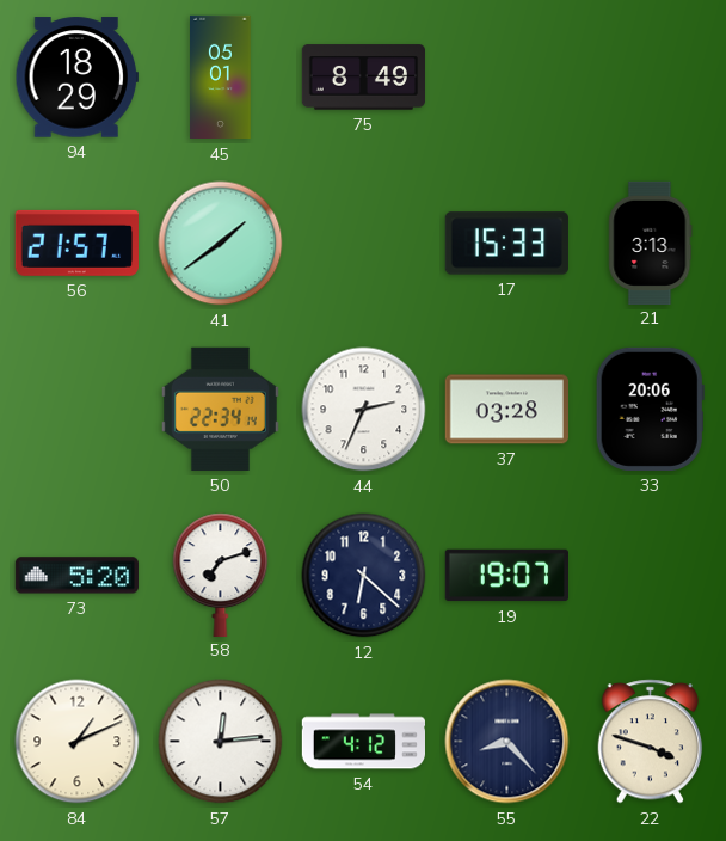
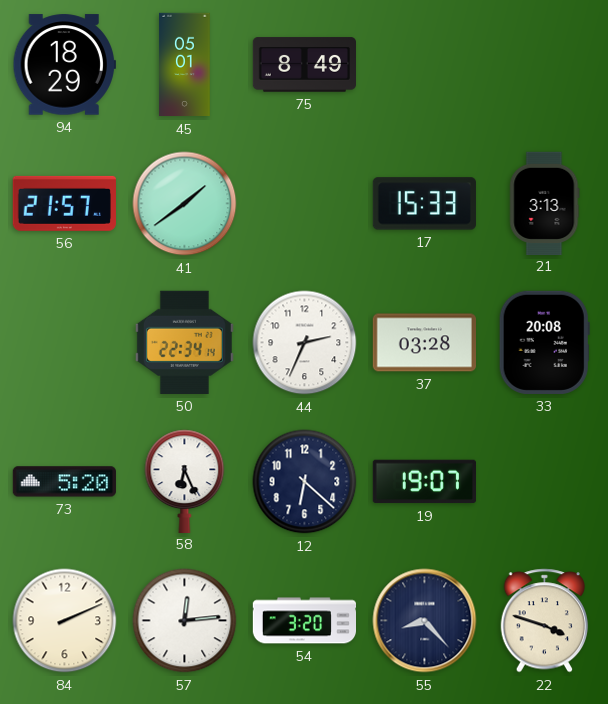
33: 20:06 -> 20:08
58: 7:12 -> 6:26
84: 1:11 -> 2:11
54: 4:12 -> 3:20
